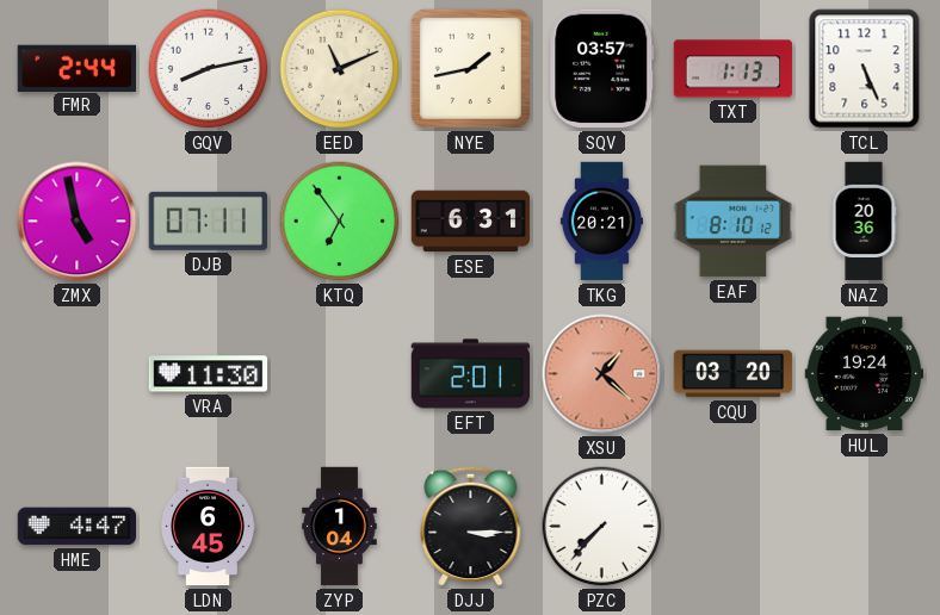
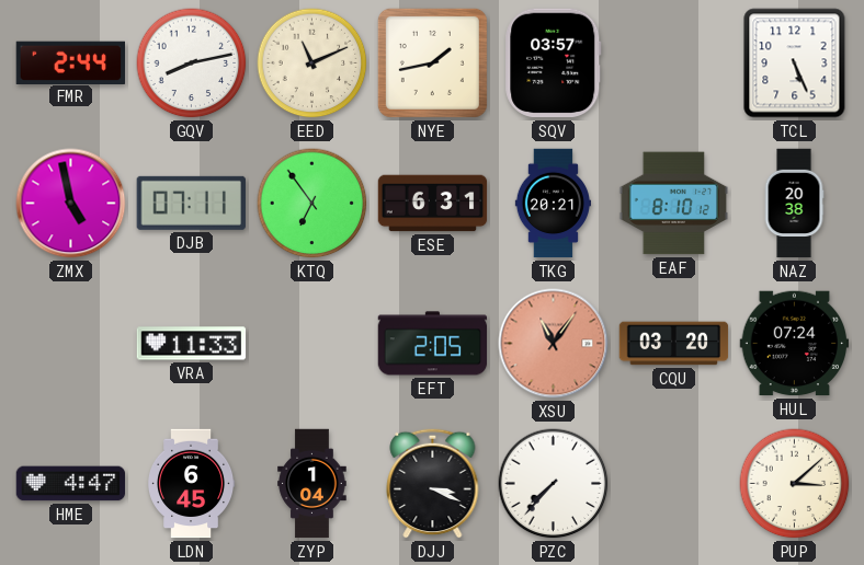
TXT: 1:13 -> none
NAZ: 20:36 -> 20:38
VRA: 11:30 -> 11:33
EFT: 2:01 -> 2:05
XSU: 1:22 -> 11:06
HUL: 19:24 -> 07:24
DJJ: 3:15 -> 3:19
PUP: none -> 3:08
